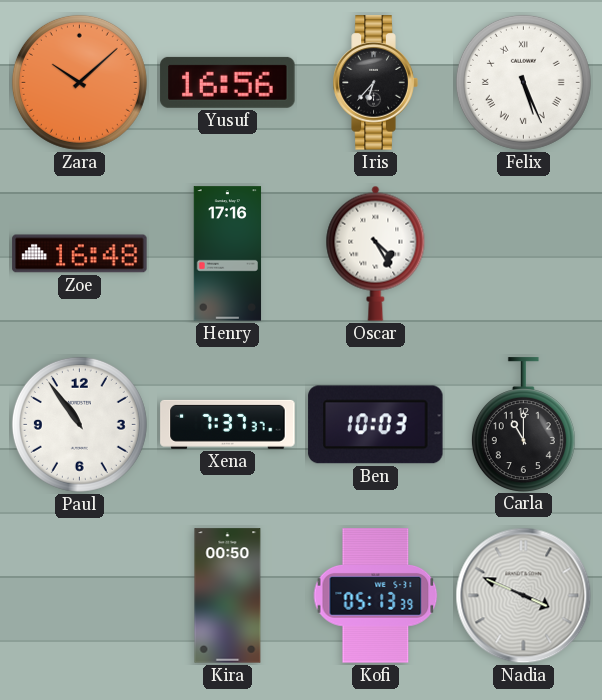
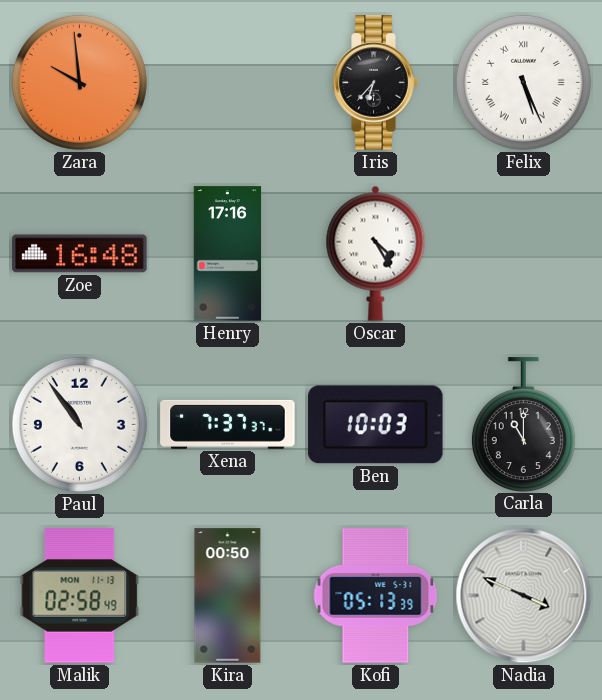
Zara: 10:08 -> 9:59
Yusuf: 16:56 -> none
Malik: none -> 02:58
